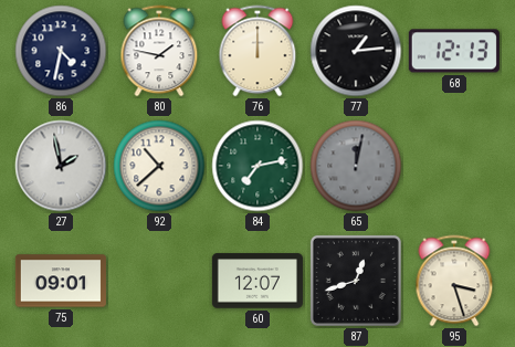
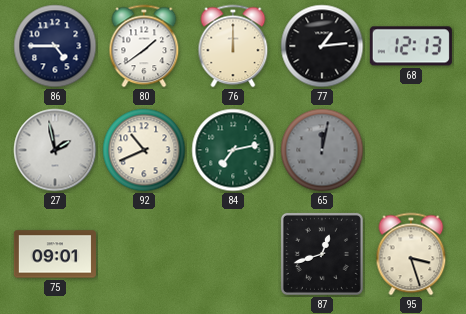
86: 4:32 -> 4:45
80: 1:47 -> 1:39
92: 10:38 -> 10:41
60: 12:07 -> none
